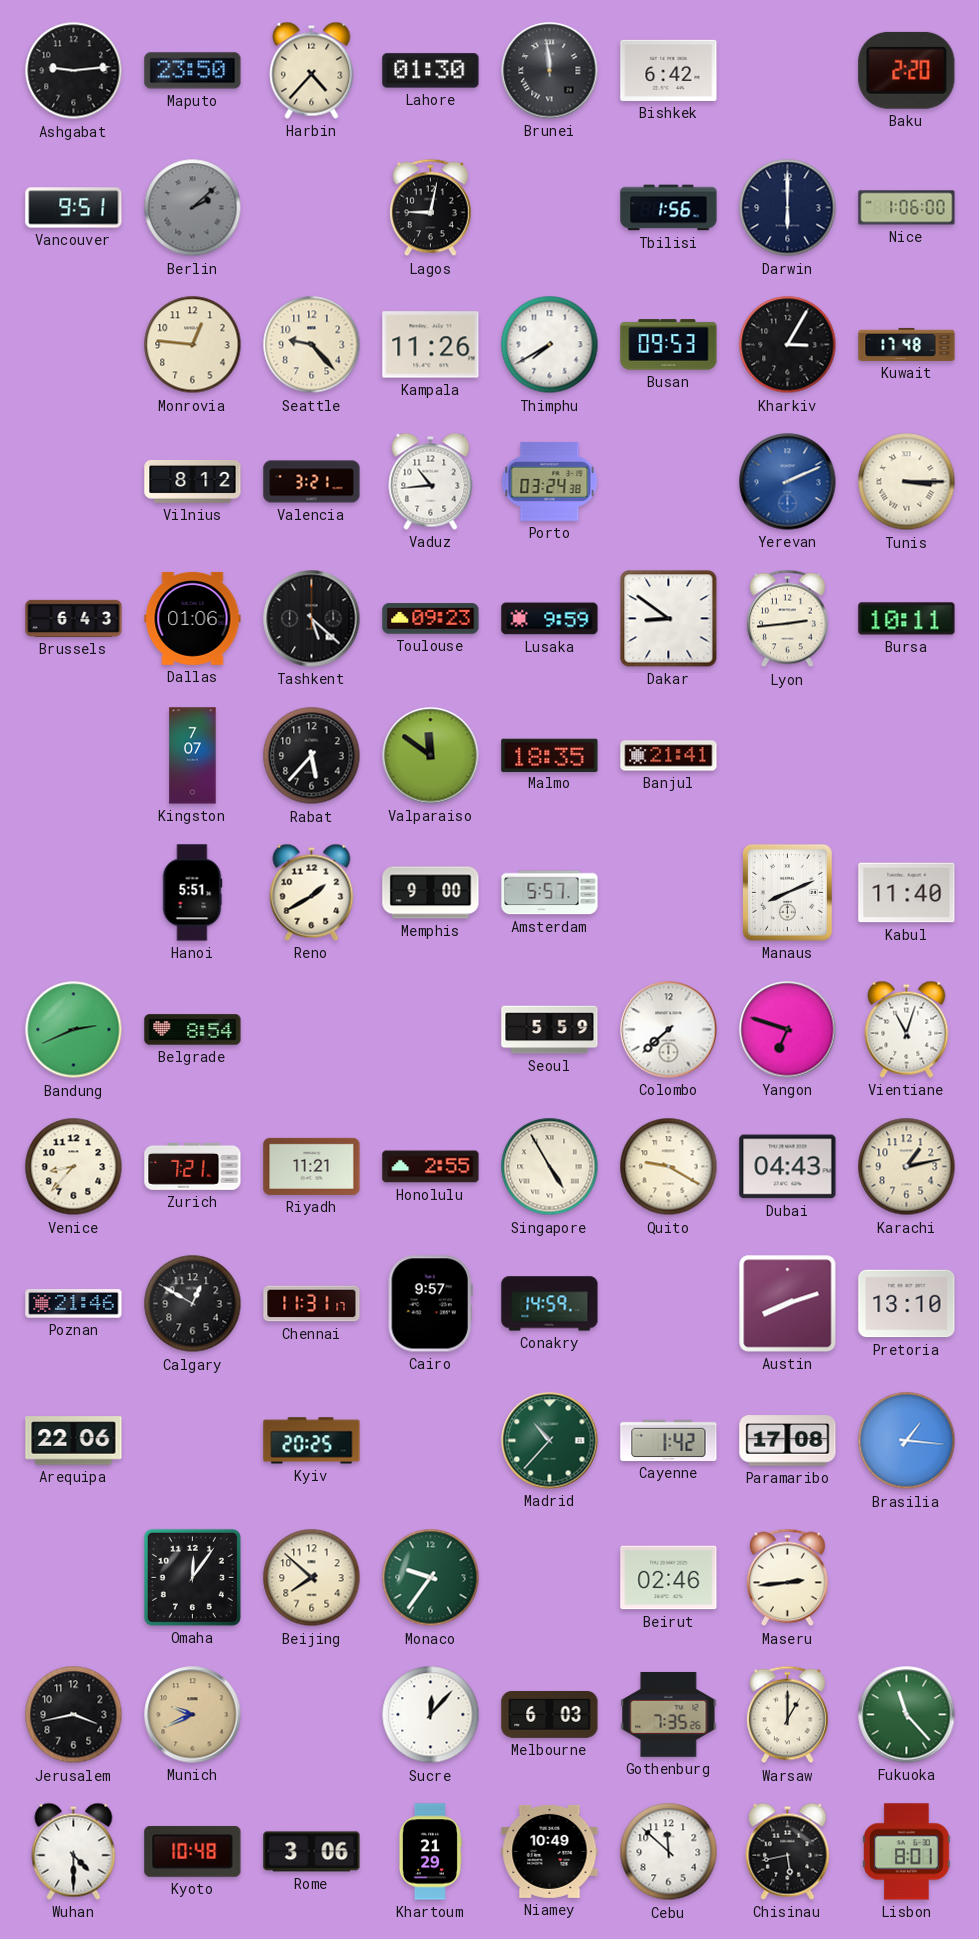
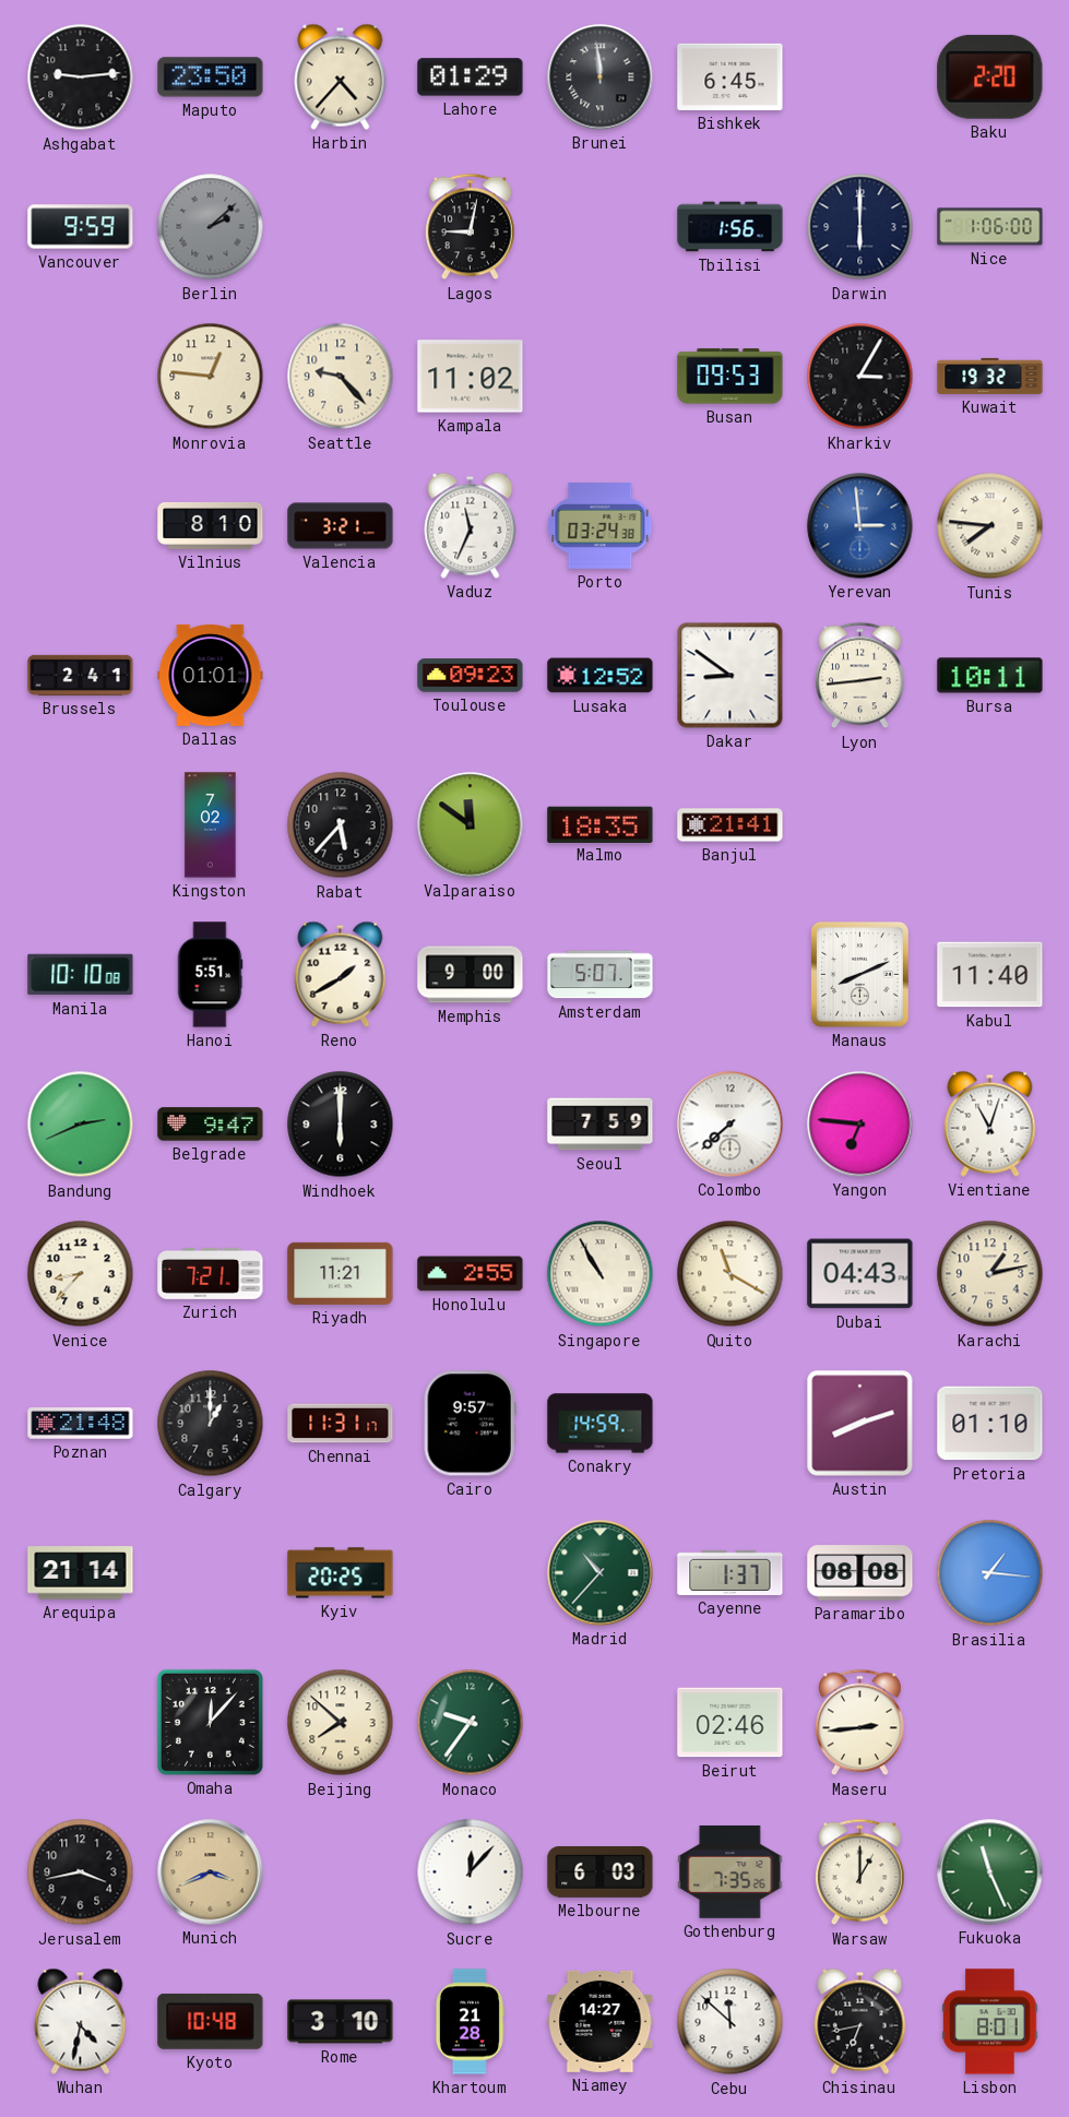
Lahore: 01:30 -> 01:29
Bishkek: 6:42 -> 6:45
Vancouver: 9:51 -> 9:59
Kampala: 11:26 -> 11:02
Thimphu: 7:40 -> none
Kuwait: 17:48 -> 19:32
Vilnius: 8:12 -> 8:10
Vaduz: 10:44 -> 11:34
Yerevan: 2:11 -> 2:59
Tunis: 3:15 -> 7:46
Brussels: 6:43 -> 2:41
Dallas: 01:06 -> 01:01
Tashkent: 5:22 -> none
Lusaka: 9:59 -> 12:52
Kingston: 7:07 -> 7:02
Manila: none -> 10:10
Amsterdam: 5:57 -> 5:07
Belgrade: 8:54 -> 9:47
Windhoek: none -> 6:00
Seoul: 5:59 -> 7:59
Yangon: 6:48 -> 6:46
Singapore: 4:55 -> 10:55
Quito: 9:20 -> 11:20
Poznan: 21:46 -> 21:48
Calgary: 12:50 -> 1:00
Pretoria: 13:10 -> 01:10
Arequipa: 22:06 -> 21:14
Cayenne: 1:42 -> 1:37
Paramaribo: 17:08 -> 08:08
Omaha: 12:06 -> 12:07
Munich: 9:41 -> 3:41
Fukuoka: 11:23 -> 11:26
Wuhan: 4:30 -> 4:32
Rome: 3:06 -> 3:10
Khartoum: 21:29 -> 21:28
Niamey: 10:49 -> 14:27
Chisinau: 5:43 -> 6:43
